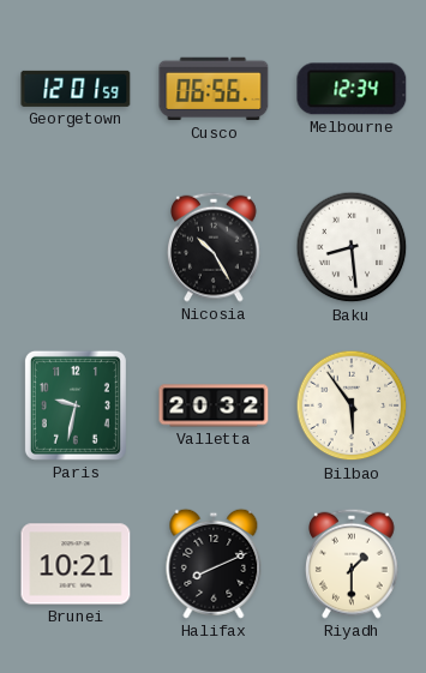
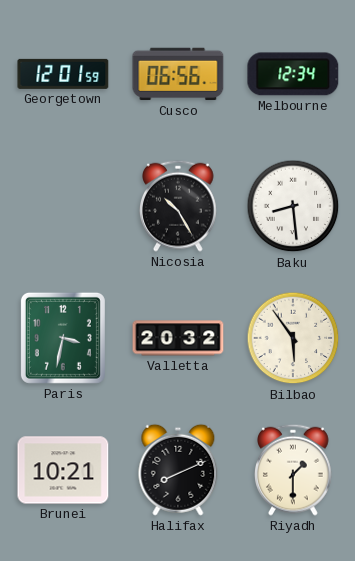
Paris: 9:32 -> 3:32
